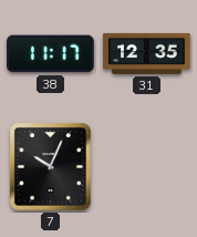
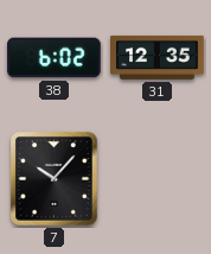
38: 11:17 -> 6:02
7: 10:04 -> 10:07
